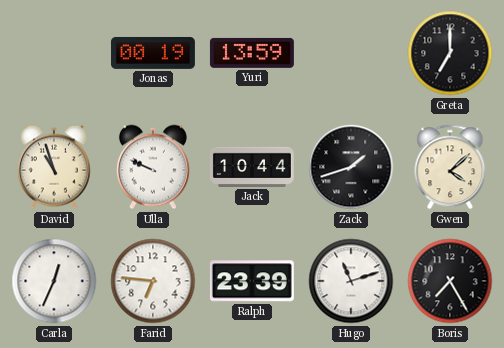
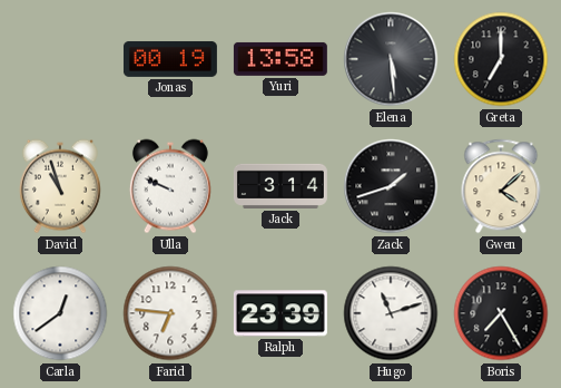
Yuri: 13:59 -> 13:58
Elena: none -> 5:29
Jack: 10:44 -> 3:14
Carla: 12:34 -> 12:39
